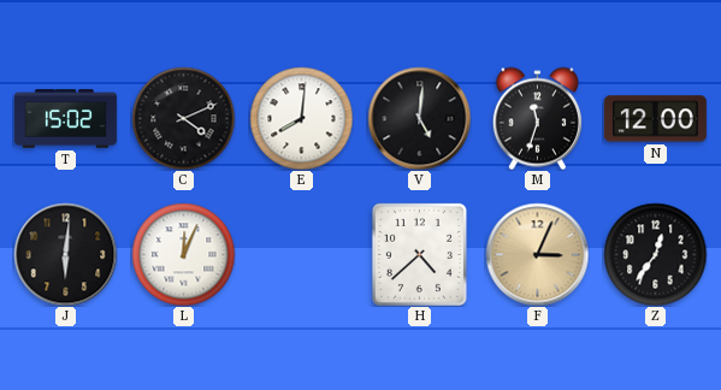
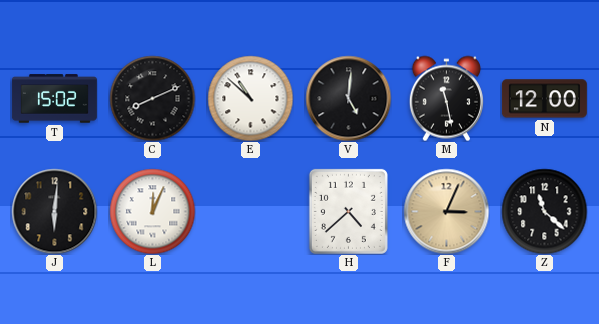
C: 4:11 -> 8:11
E: 8:01 -> 10:52
M: 11:33 -> 11:28
Z: 12:36 -> 11:22
